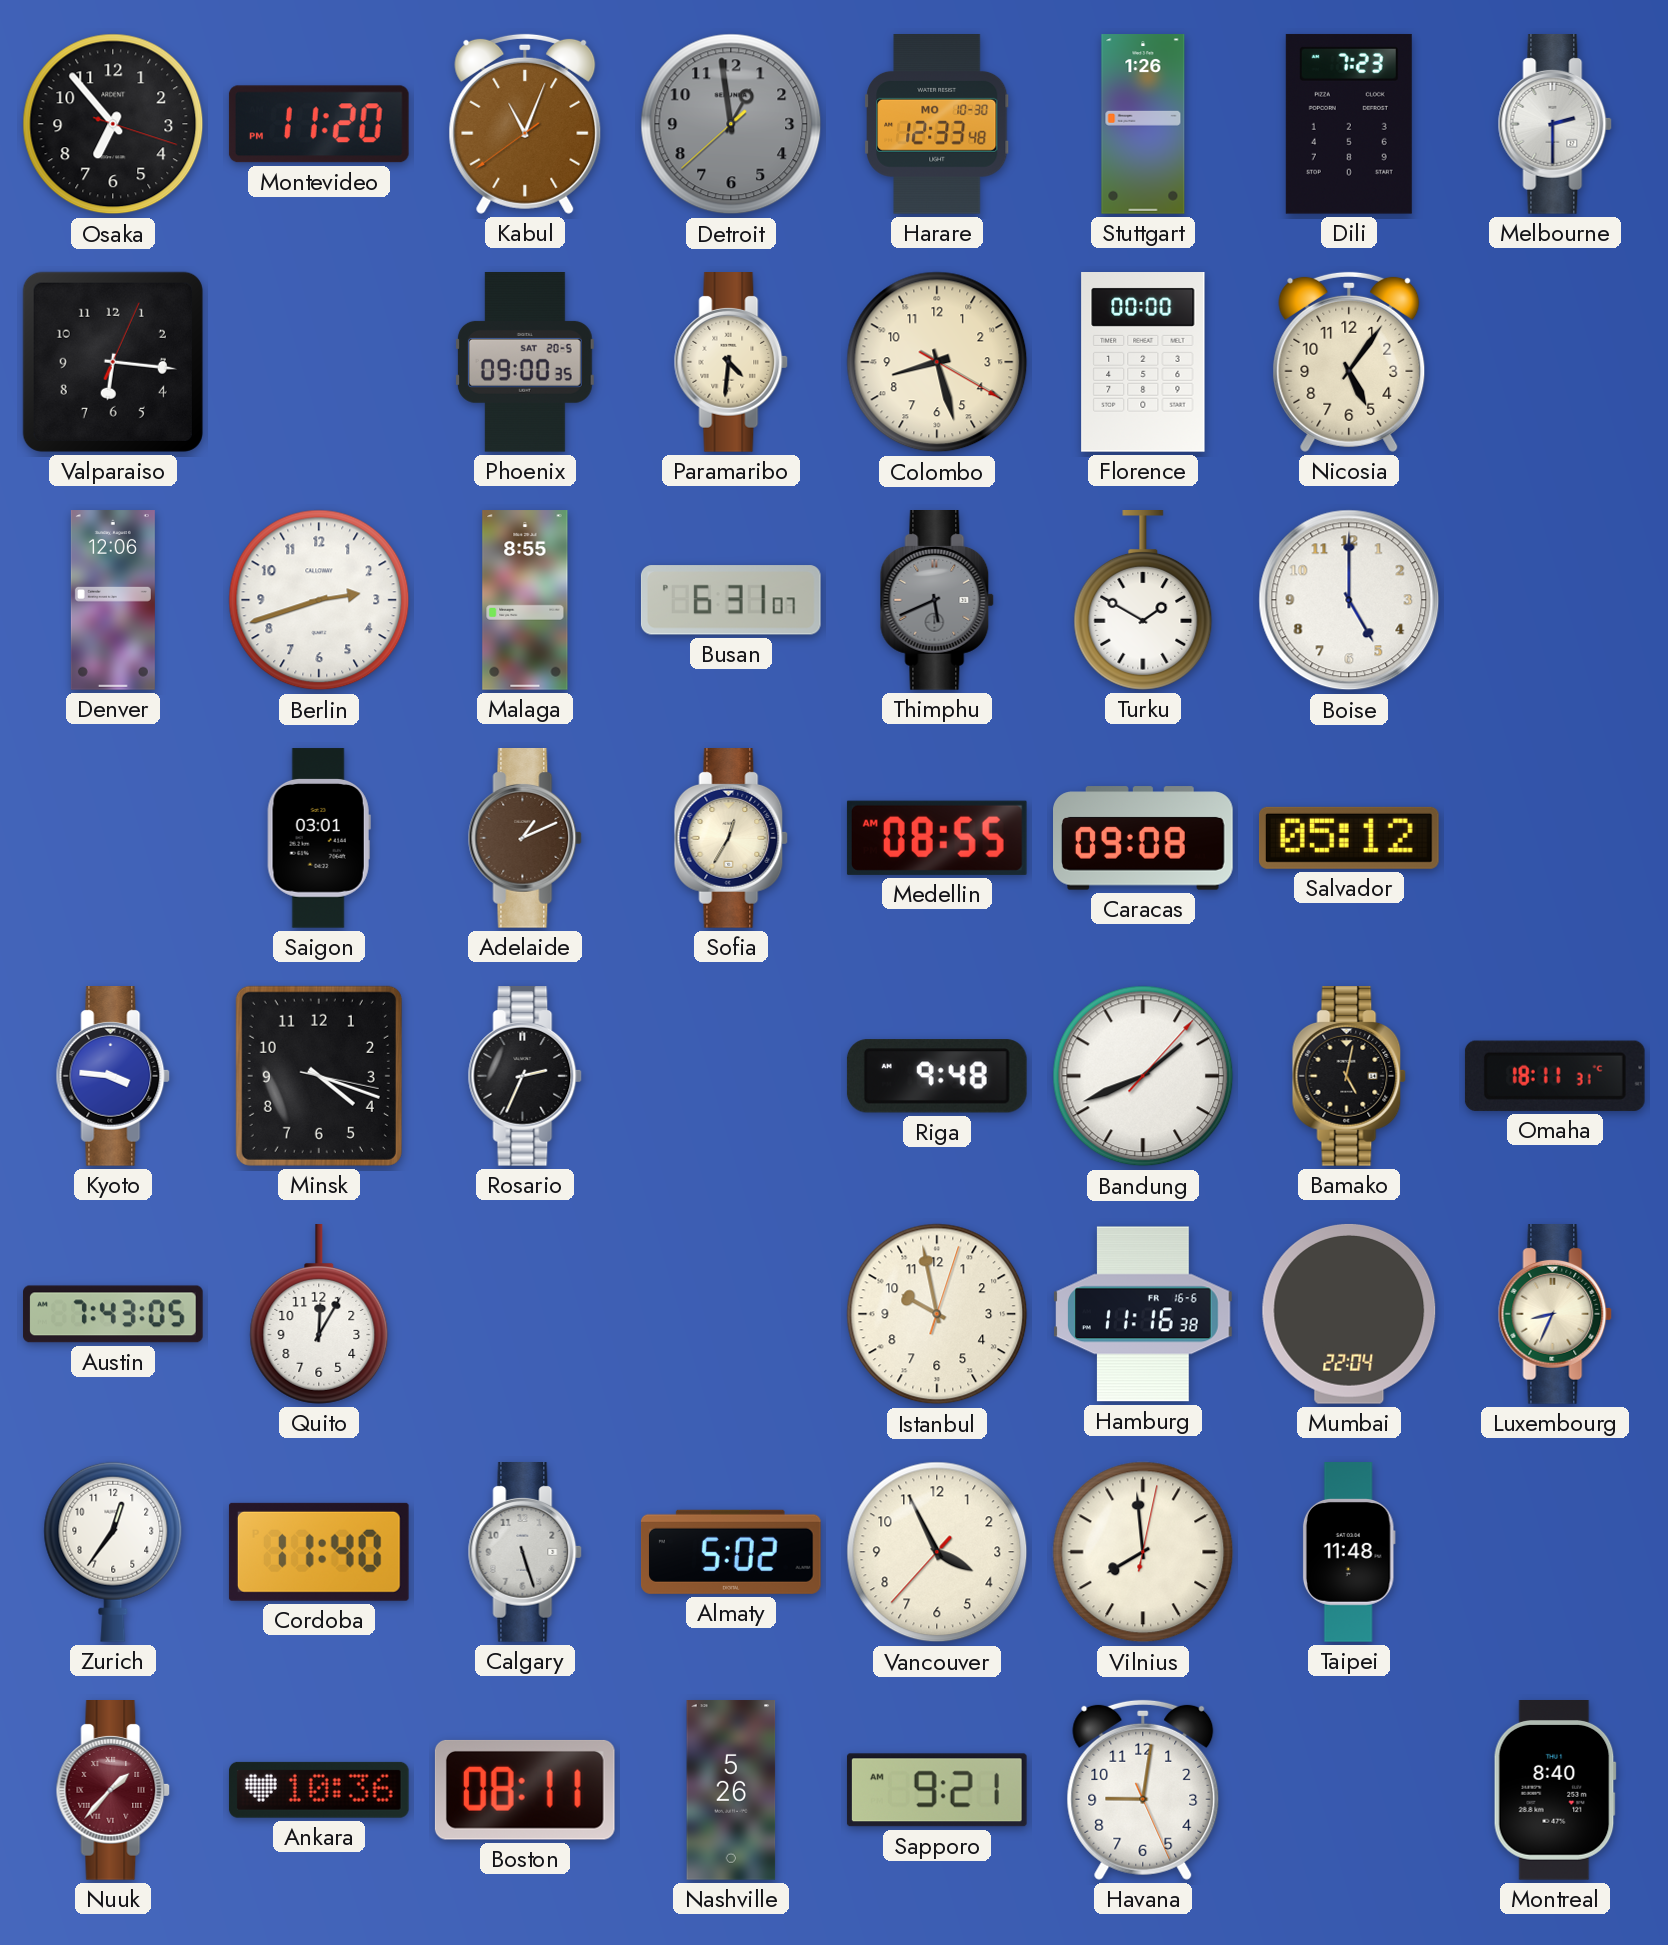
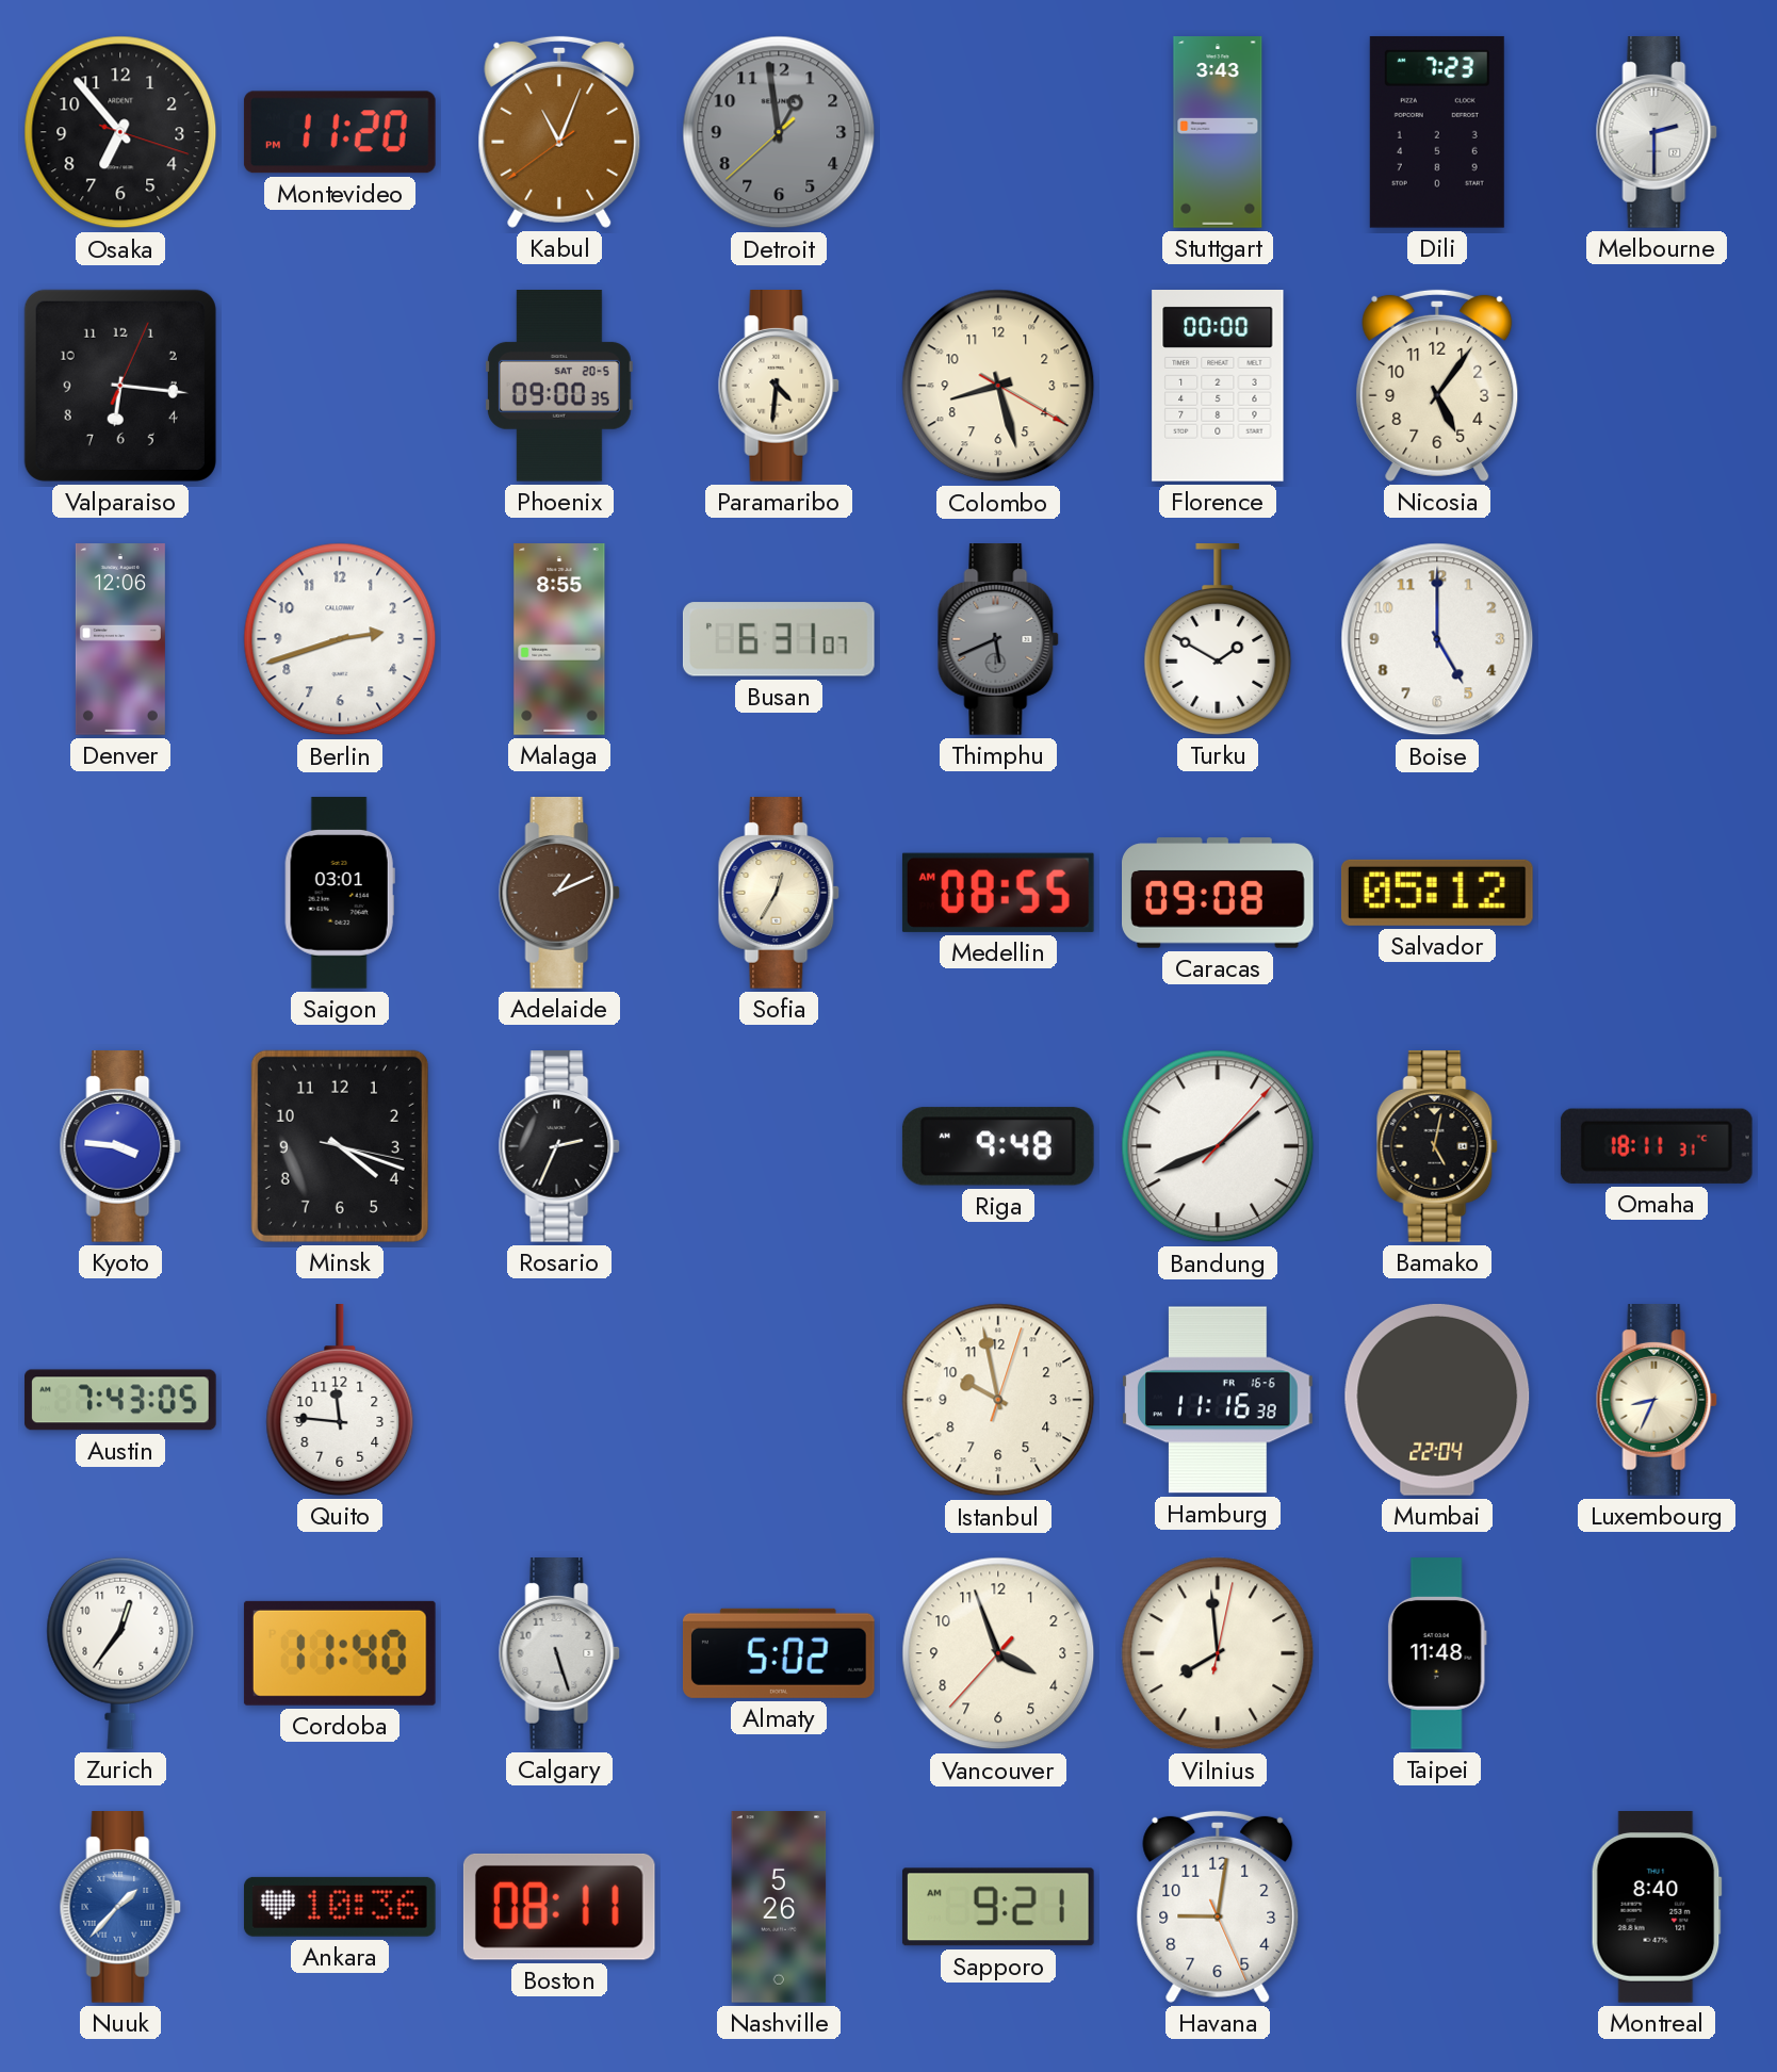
Harare: 12:33 -> none
Stuttgart: 1:26 -> 3:43
Quito: 12:05 -> 11:46
Vancouver: 3:55 -> 3:56
Nuuk dial: burgundy -> blue
